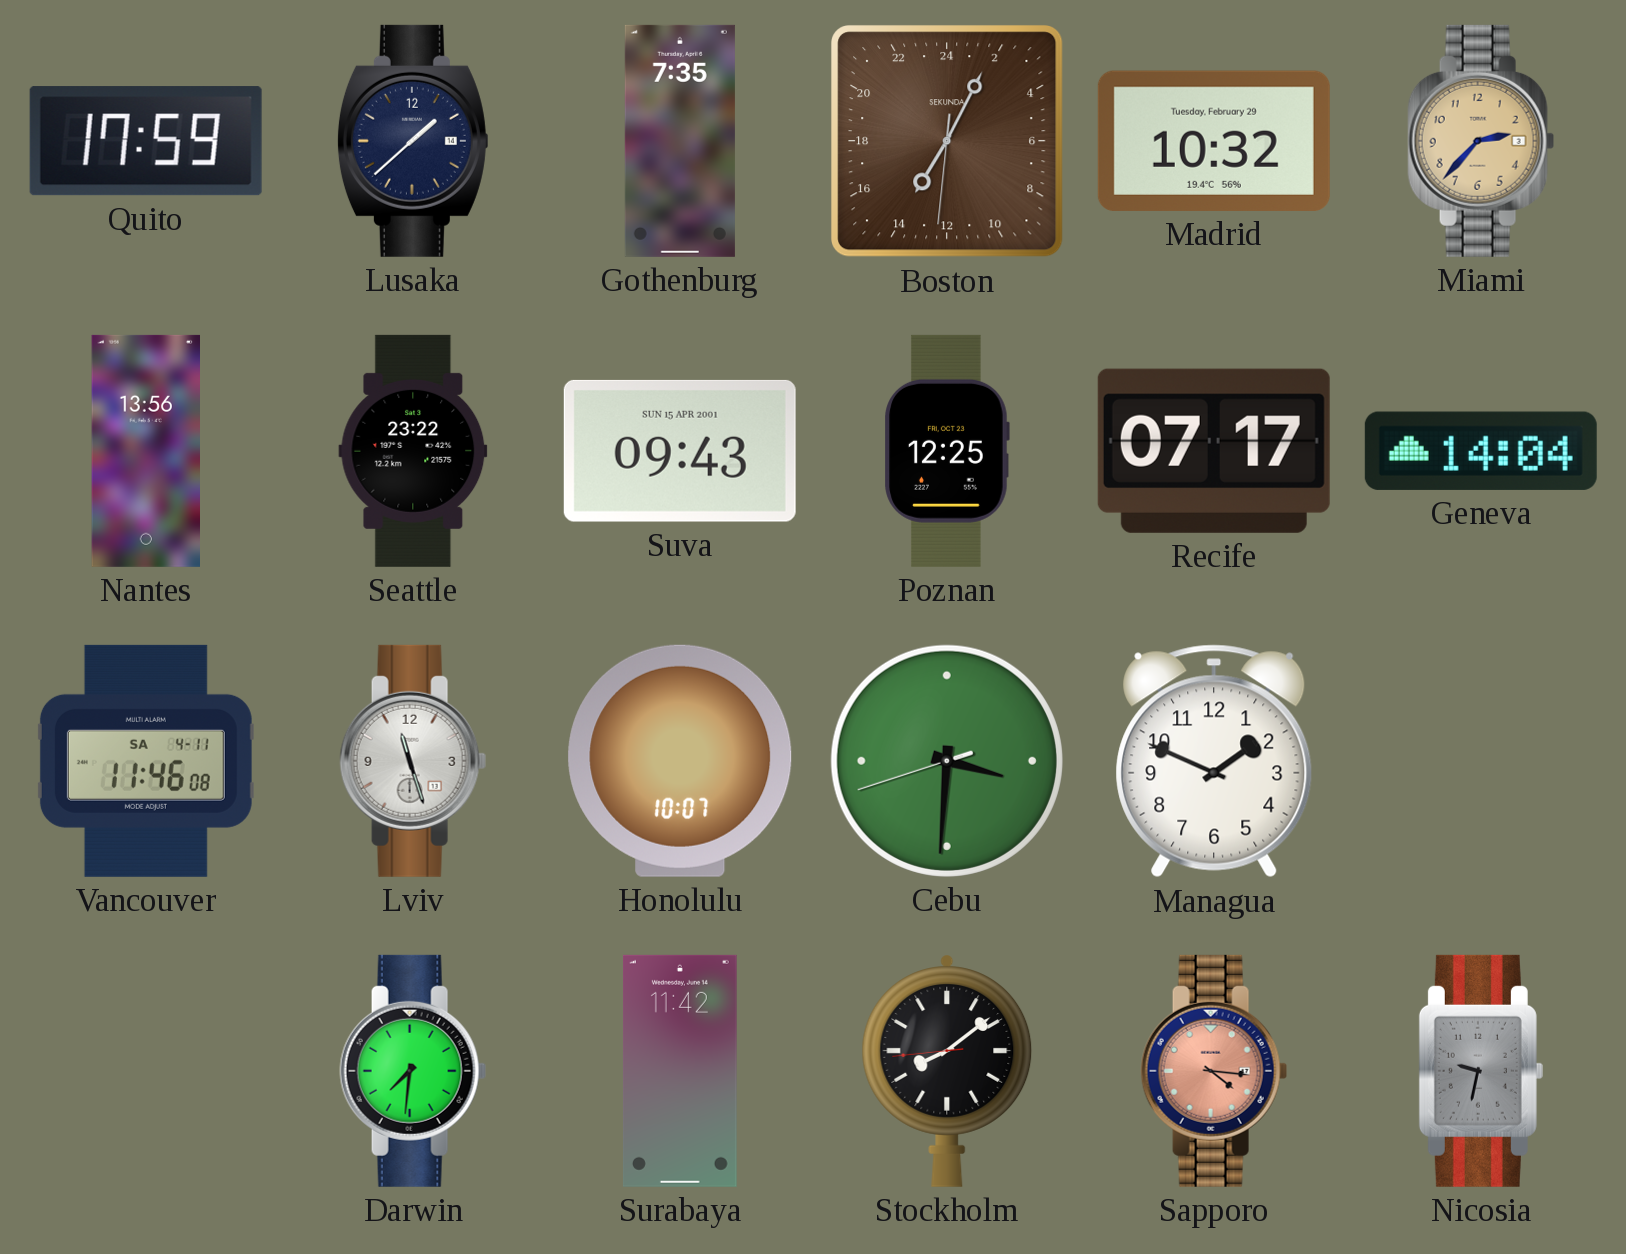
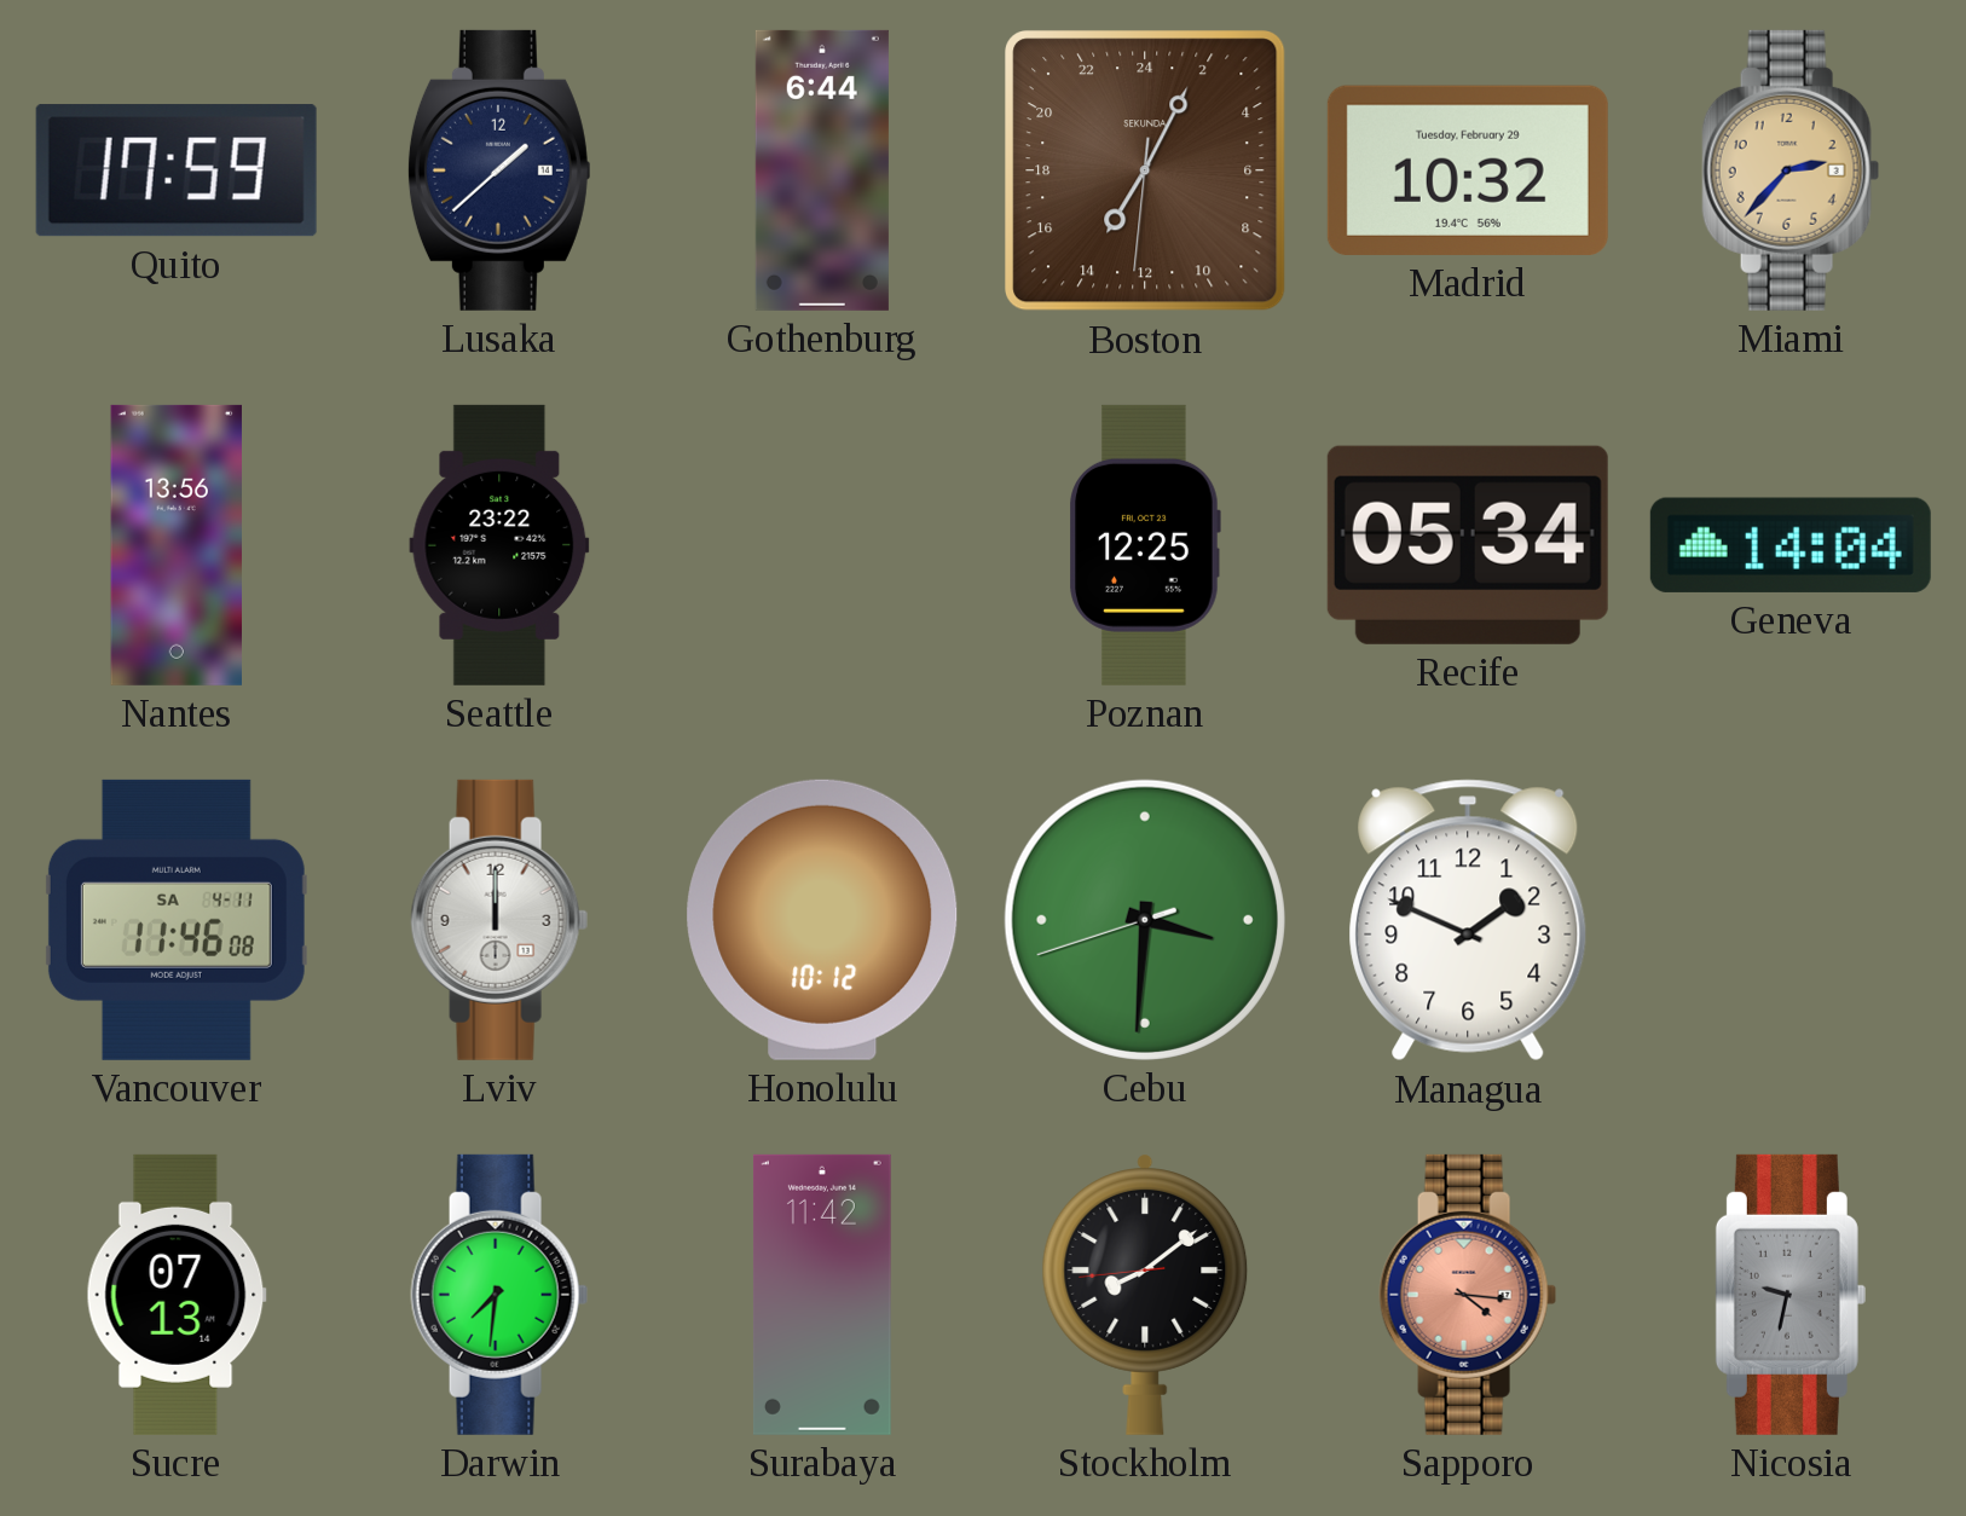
Gothenburg: 7:35 -> 6:44
Suva: 09:43 -> none
Recife: 07:17 -> 05:34
Lviv: 11:27 -> 12:00
Honolulu: 10:07 -> 10:12
Sucre: none -> 07:13
